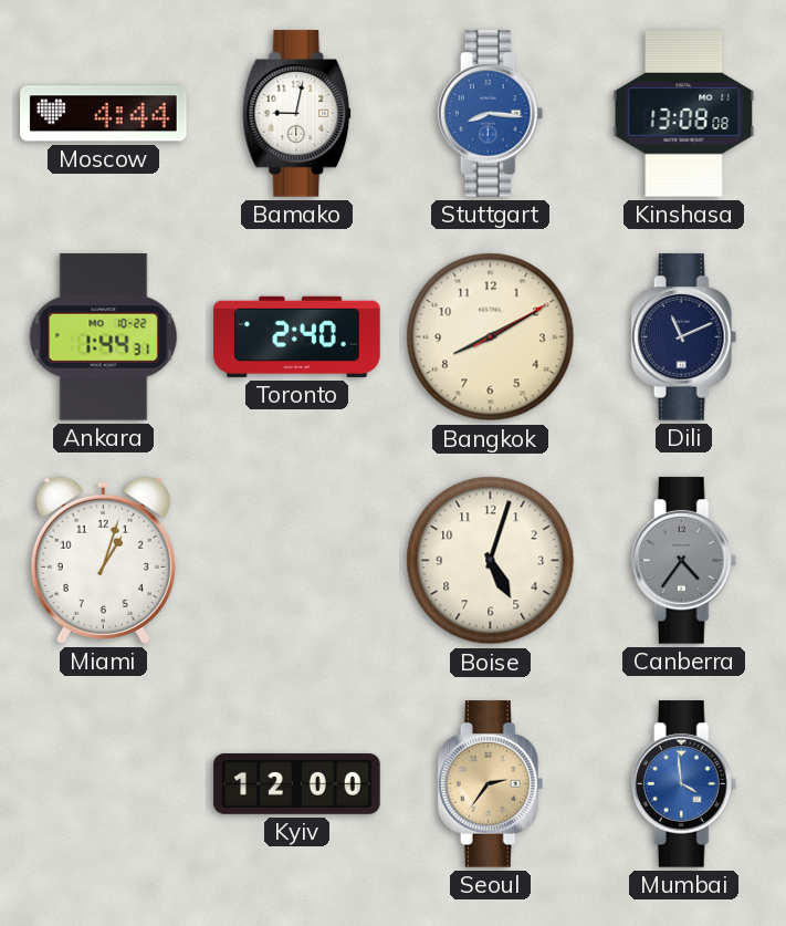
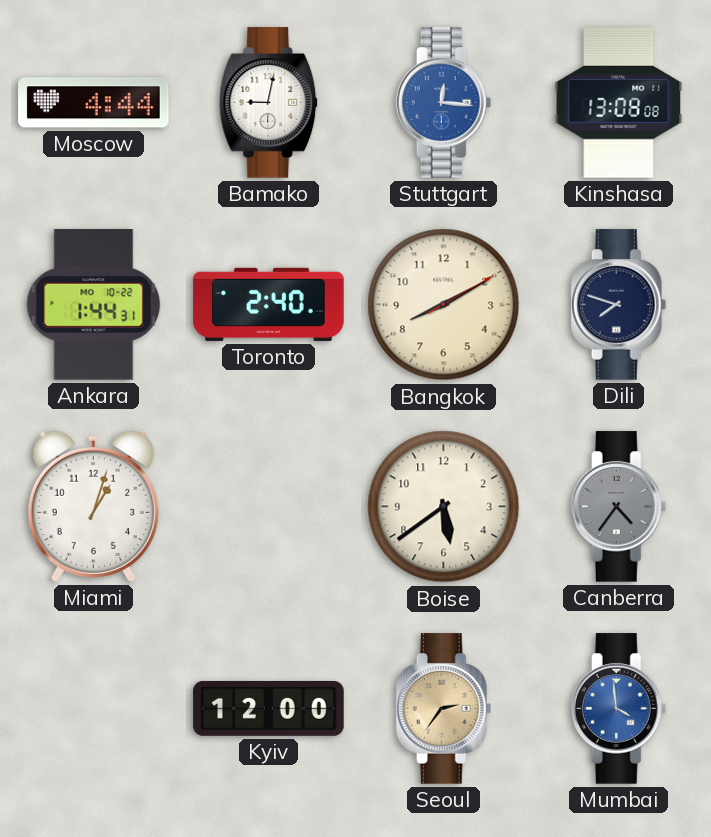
Stuttgart: 8:16 -> 12:16
Dili: 11:11 -> 7:48
Boise: 5:03 -> 5:39
